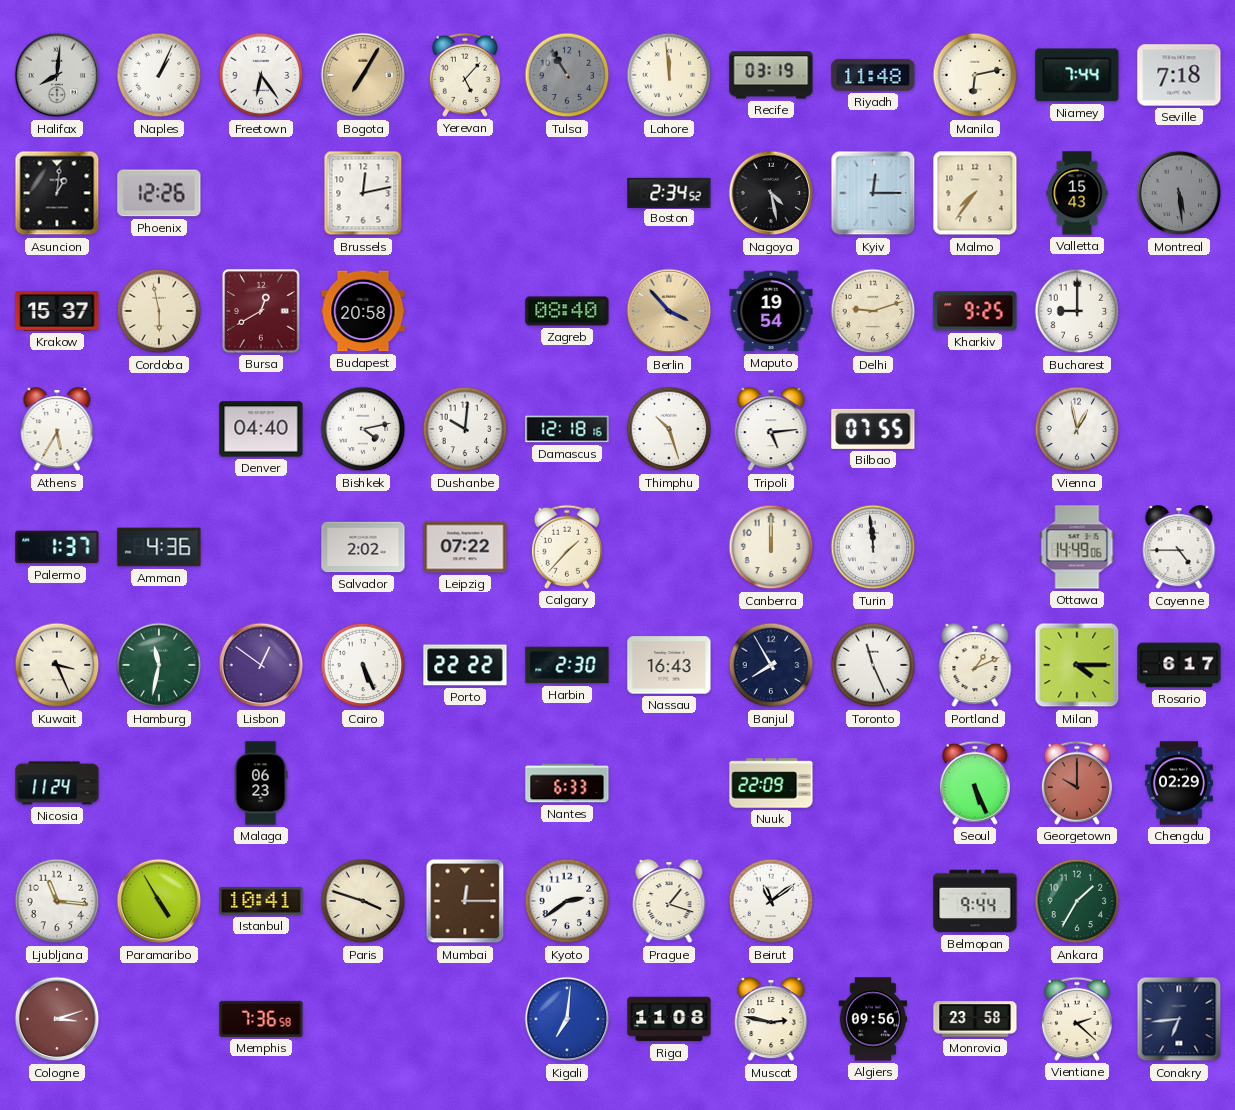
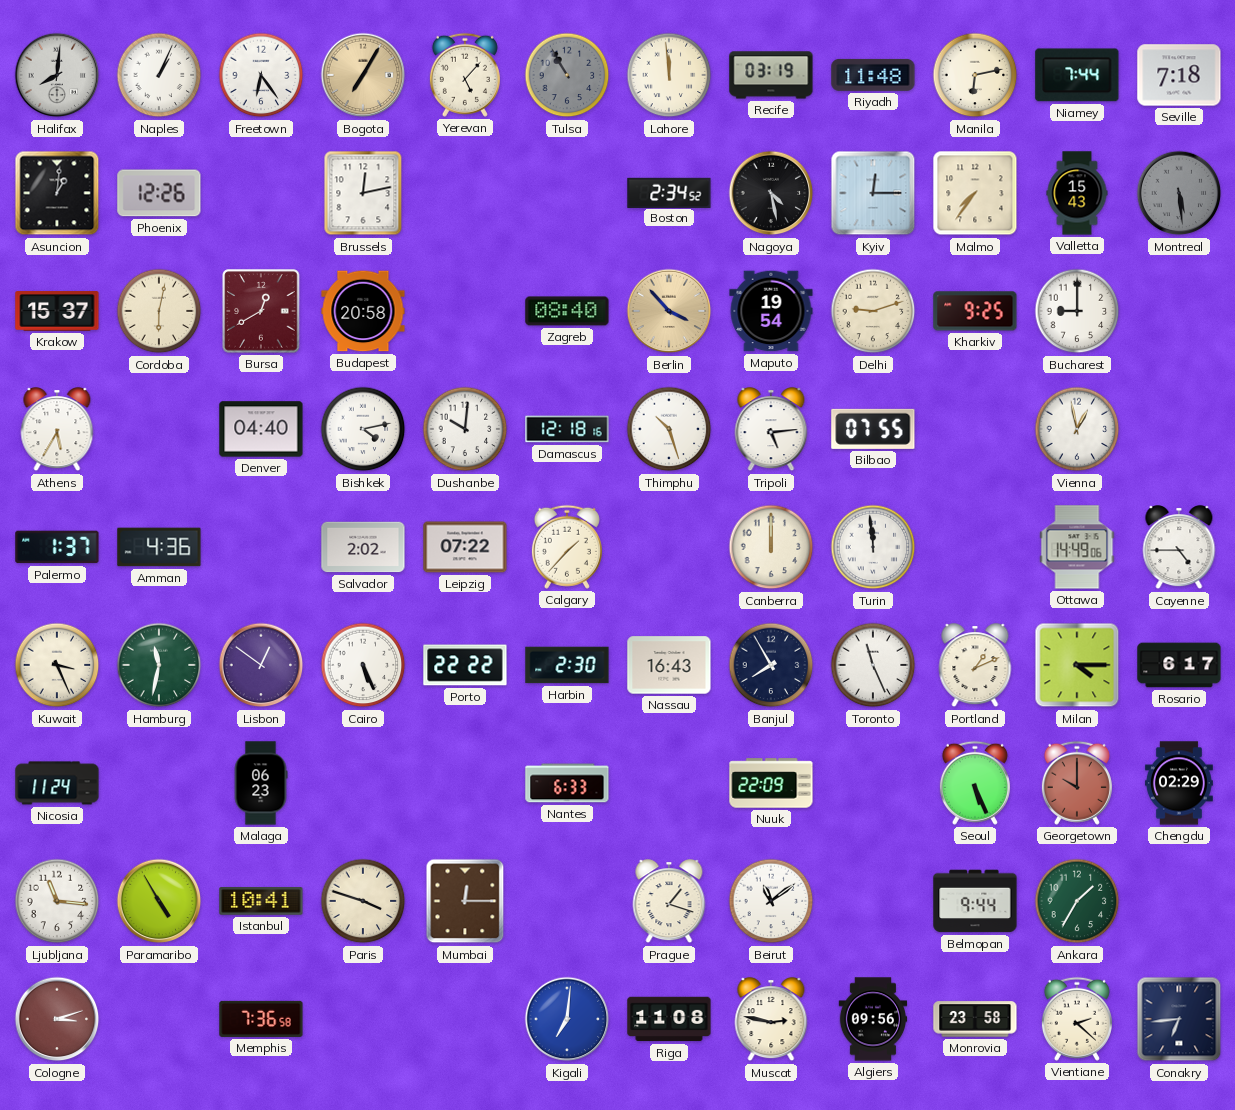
Cordoba: 5:58 -> 6:02
Kyoto: 2:39 -> none
